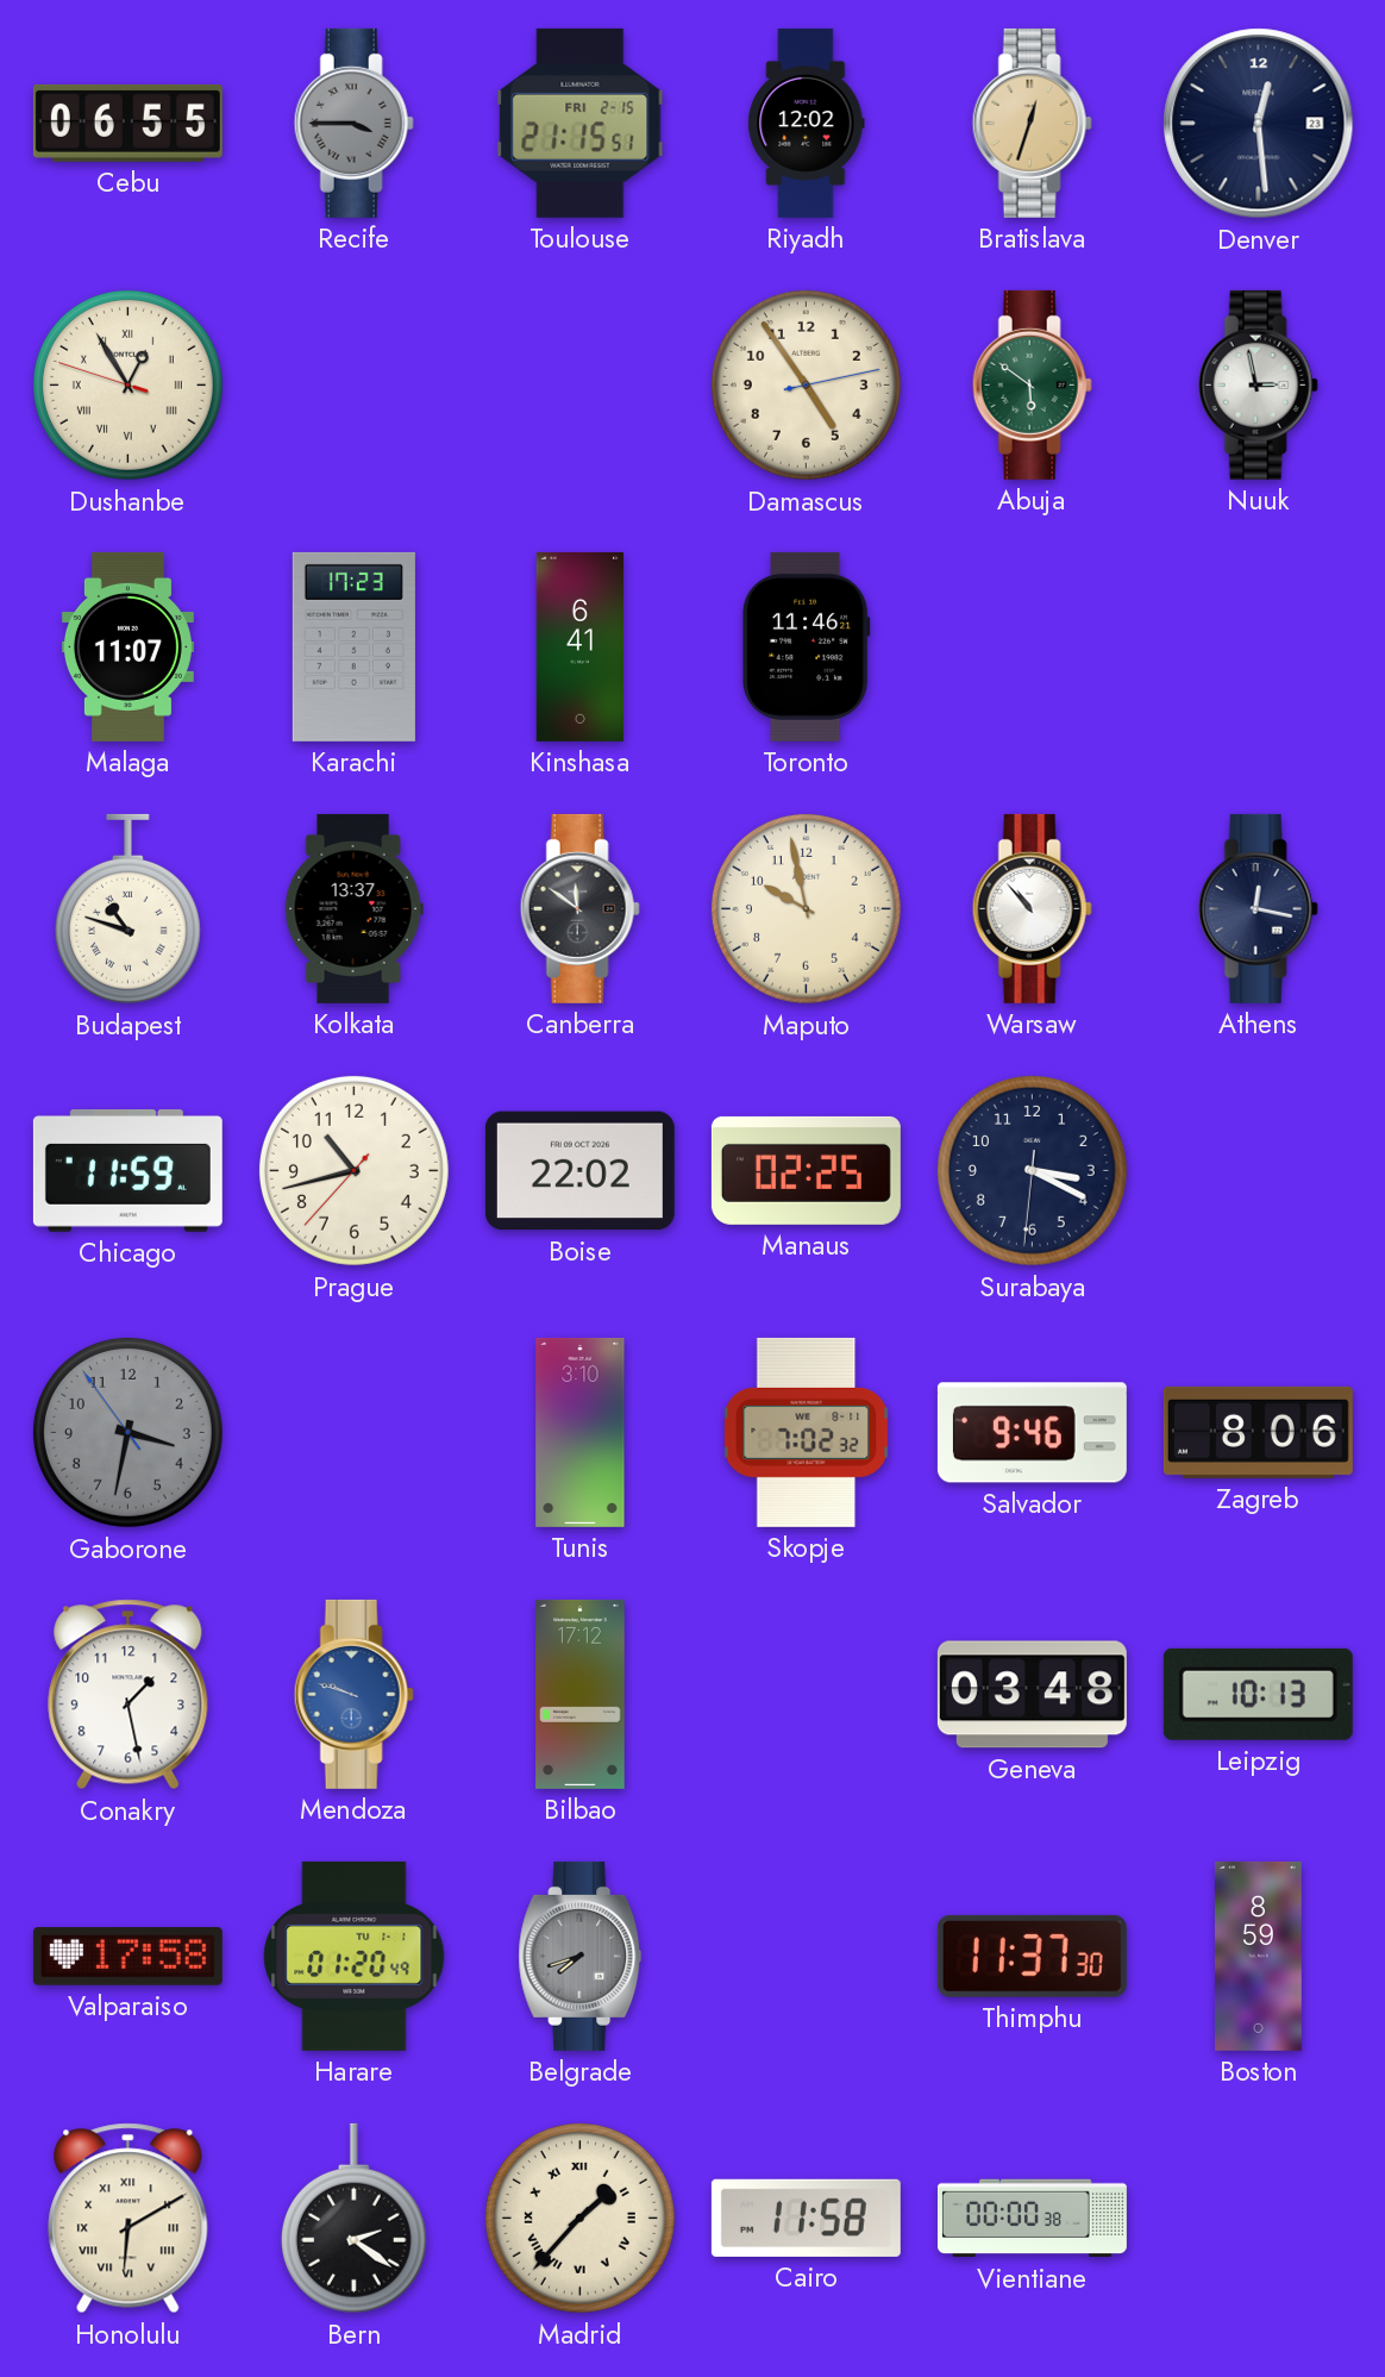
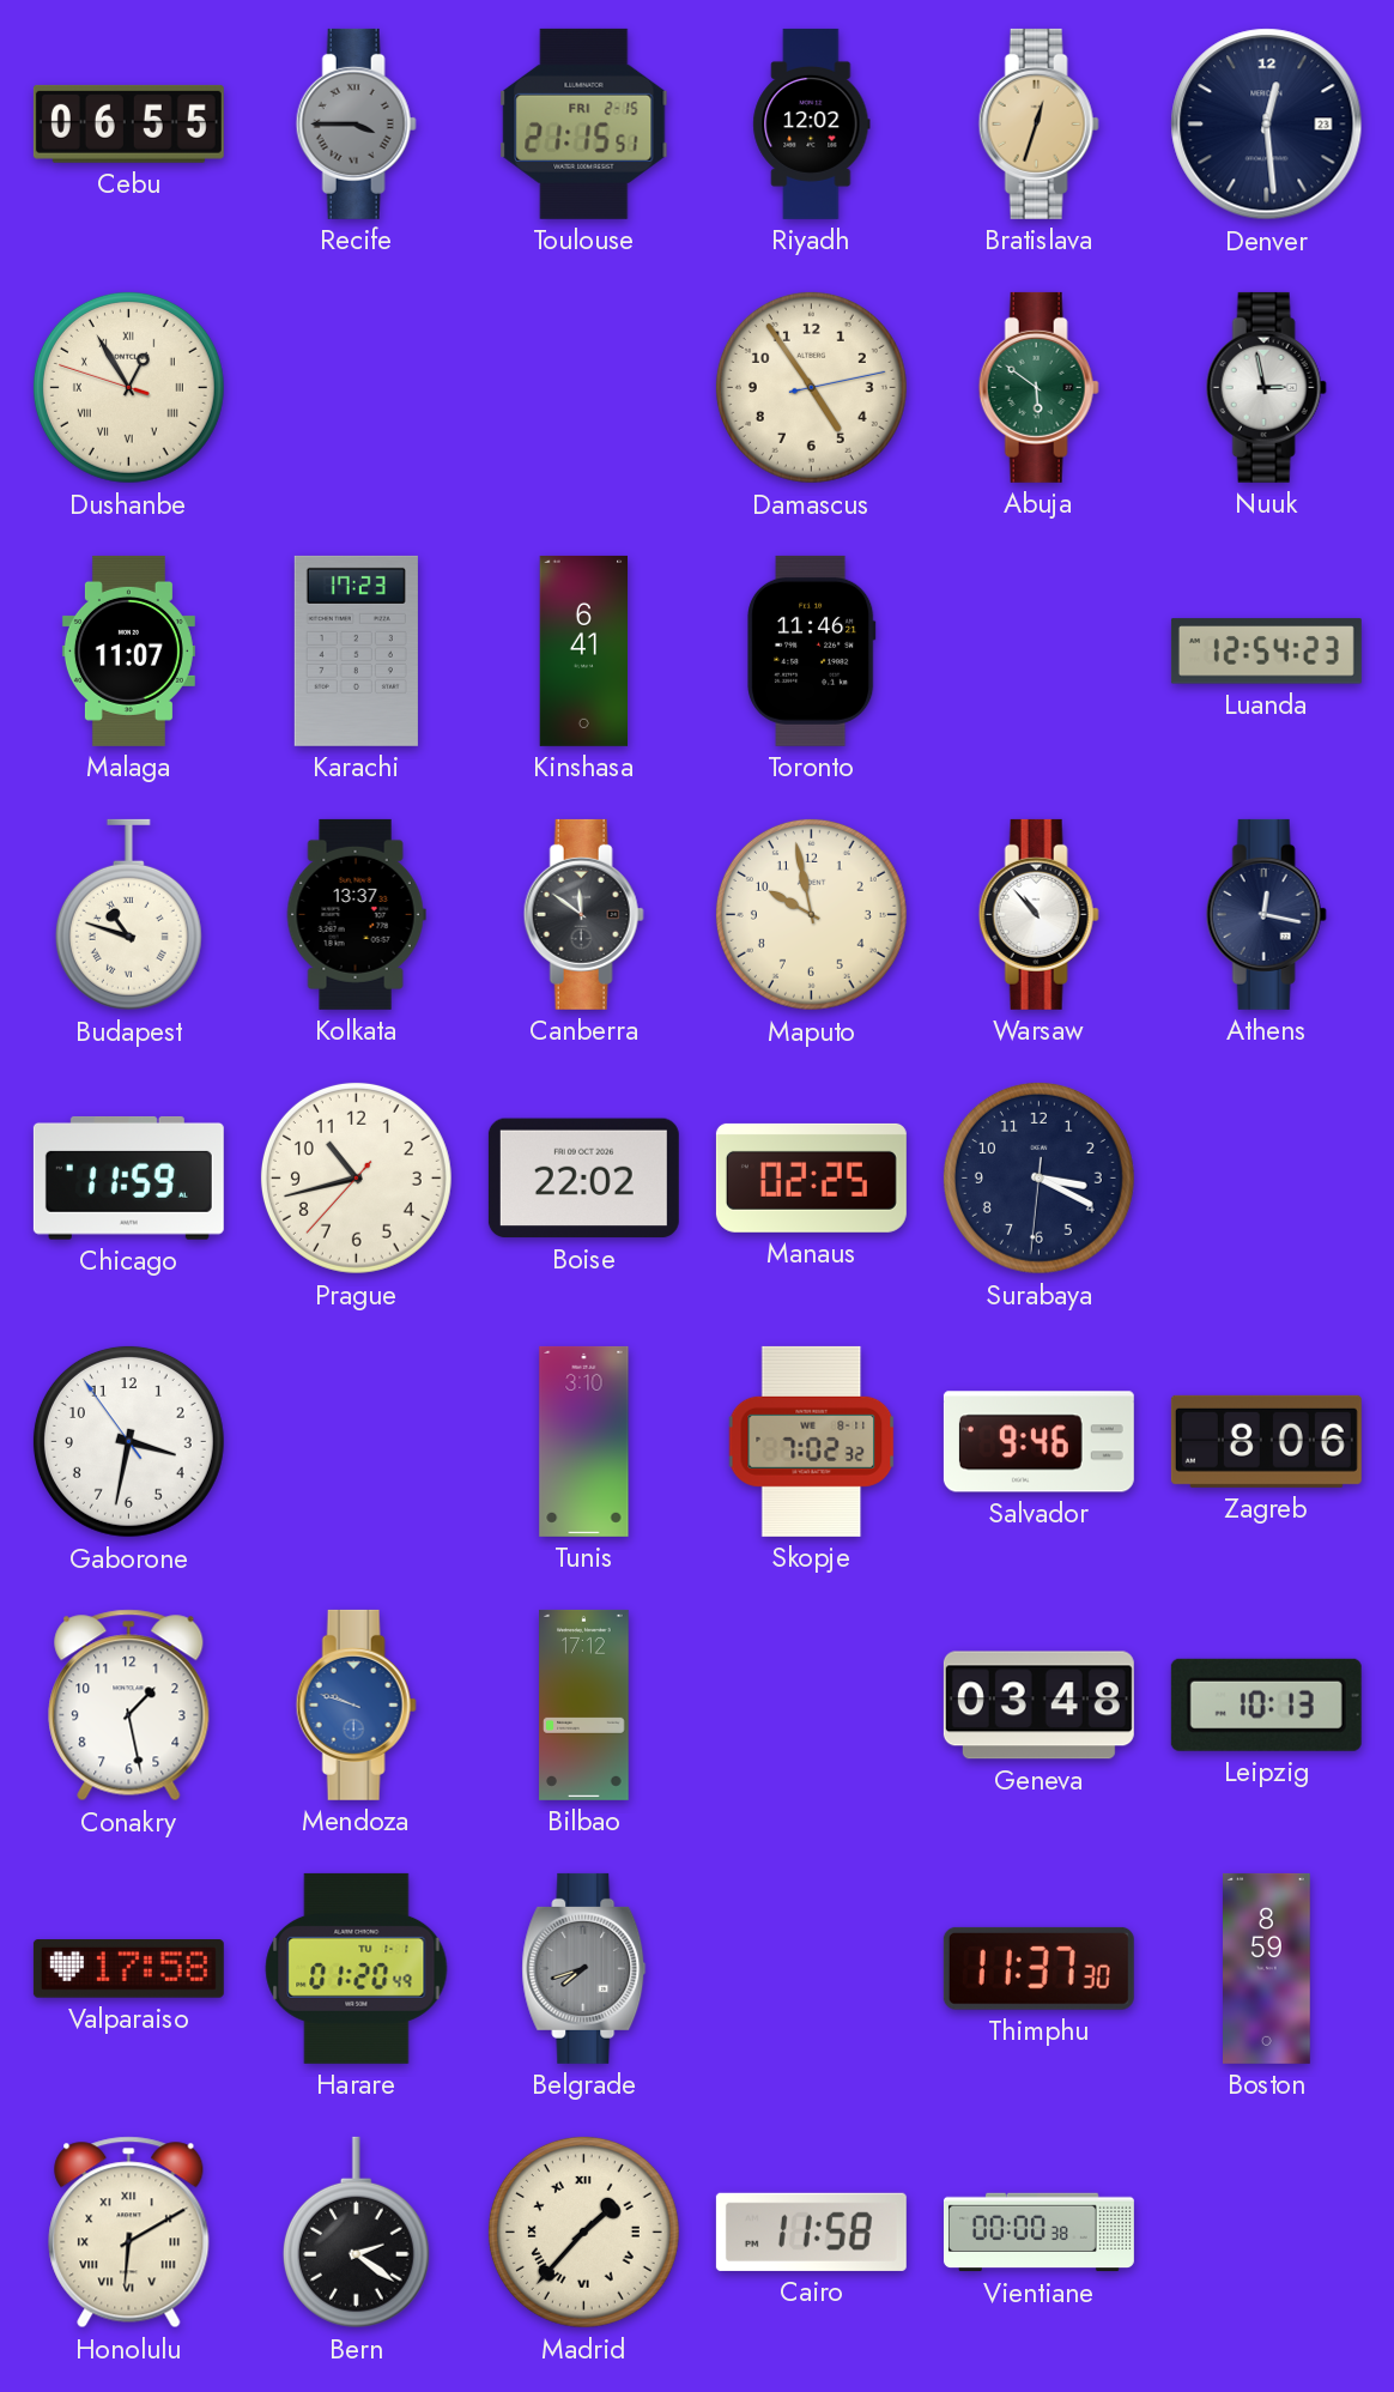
Luanda: none -> 12:54
Gaborone dial: grey -> white
